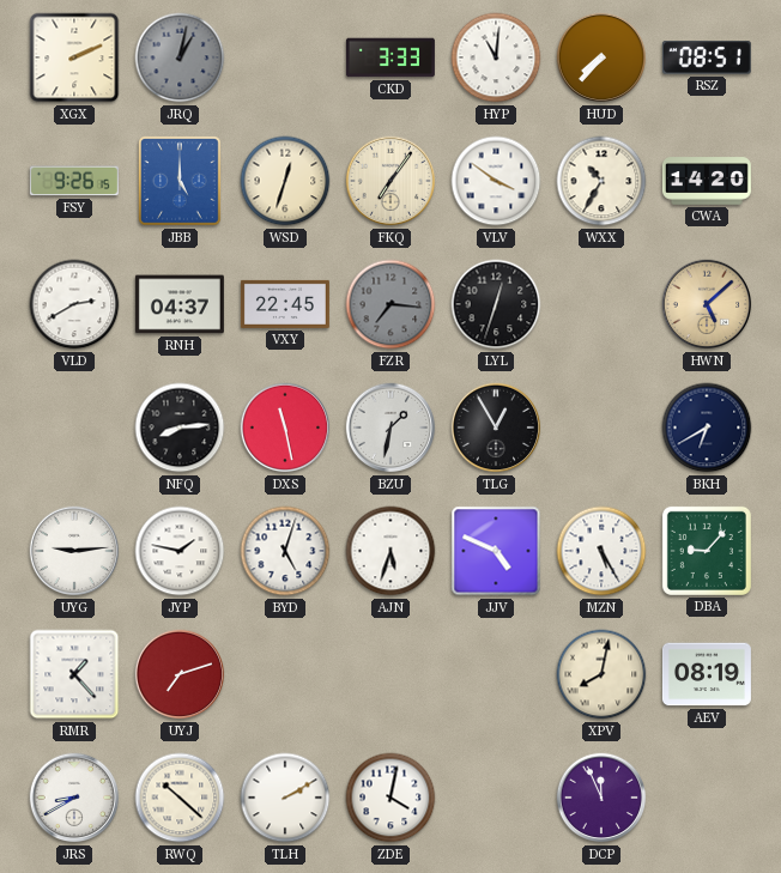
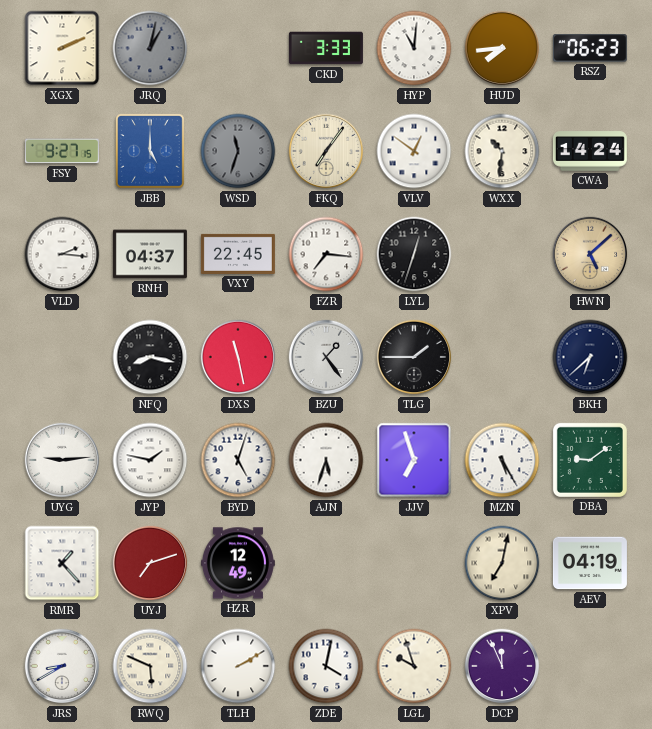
HUD: 7:37 -> 7:44
RSZ: 08:51 -> 06:23
FSY: 9:26 -> 9:27
WSD: 12:33 -> 11:33
WSD dial: cream -> grey
VLV: 3:51 -> 12:51
WXX: 10:35 -> 10:31
CWA: 14:20 -> 14:24
VLD: 2:40 -> 2:16
FZR dial: grey -> white
NFQ: 8:14 -> 8:17
BZU: 1:32 -> 1:24
TLG: 12:55 -> 1:45
BKH: 6:40 -> 6:38
JJV: 4:49 -> 6:57
DBA: 9:07 -> 9:09
HZR: none -> 12:49
XPV: 8:02 -> 7:02
AEV: 08:19 -> 04:19
RWQ: 10:22 -> 5:49
LGL: none -> 9:57
